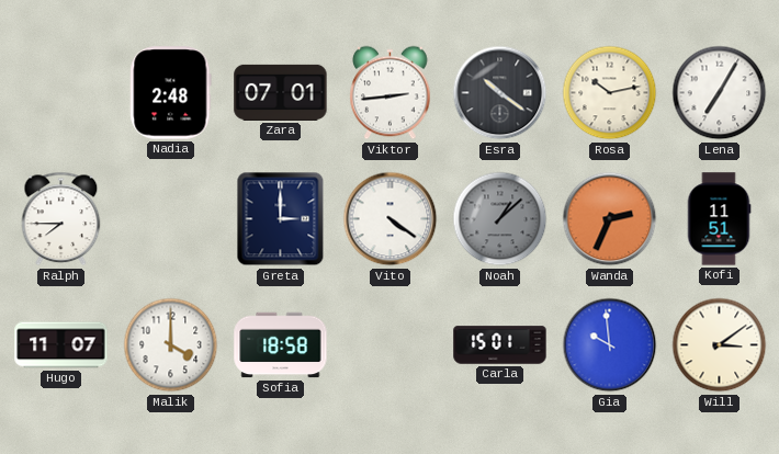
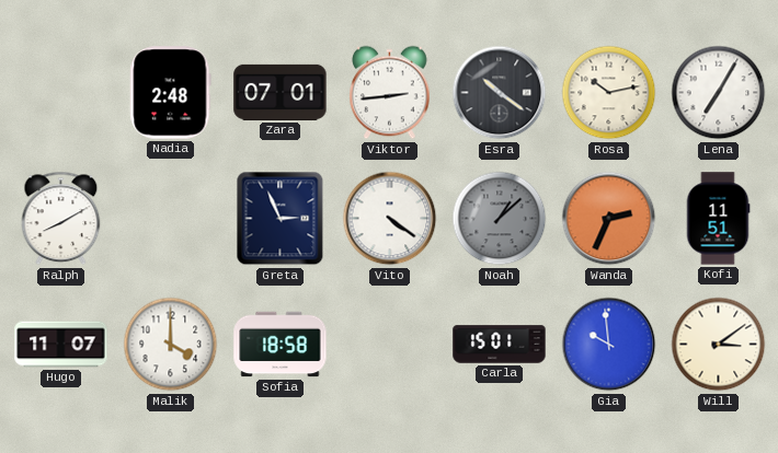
Ralph: 7:45 -> 8:10
Greta: 3:00 -> 2:56
